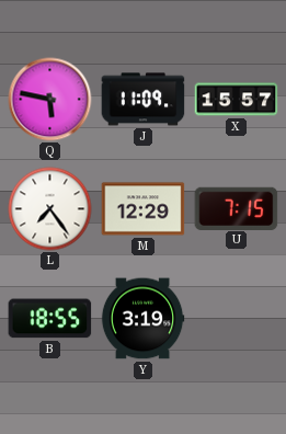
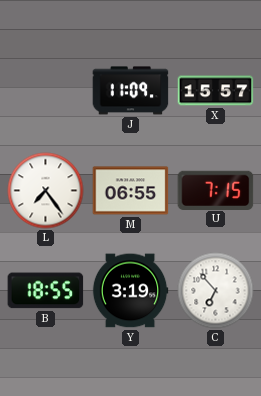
Q: 5:47 -> none
M: 12:29 -> 06:55
C: none -> 6:53
